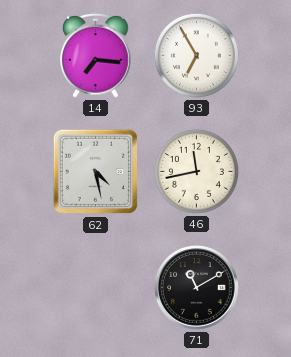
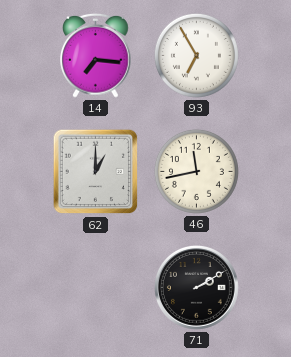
62: 4:28 -> 1:00
71: 11:10 -> 2:10
